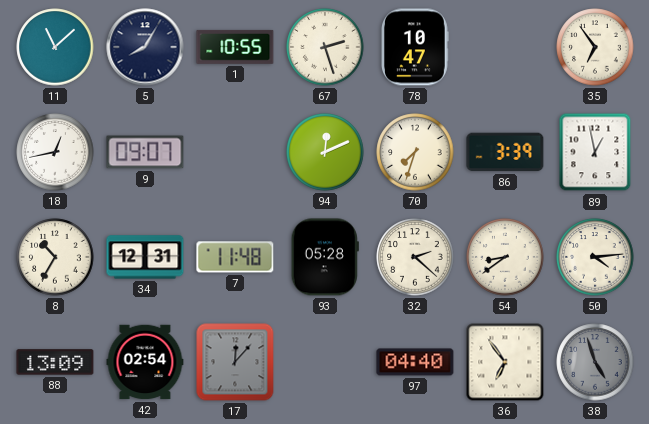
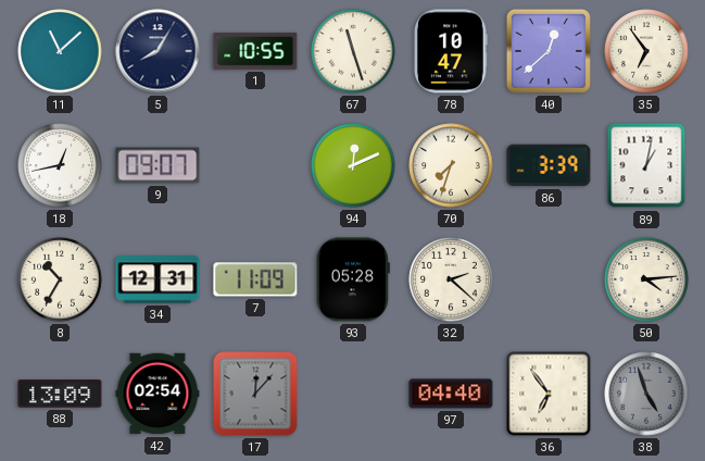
67: 2:27 -> 11:27
40: none -> 12:38
89: 12:58 -> 1:02
7: 11:48 -> 11:09
54: 8:39 -> none
